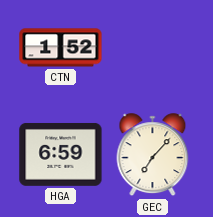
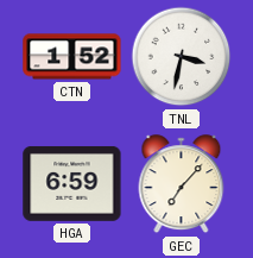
TNL: none -> 3:32
